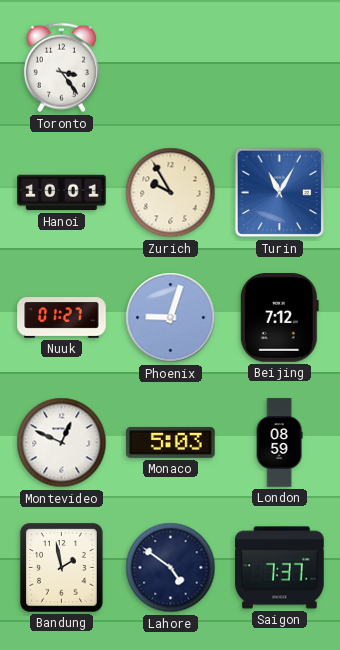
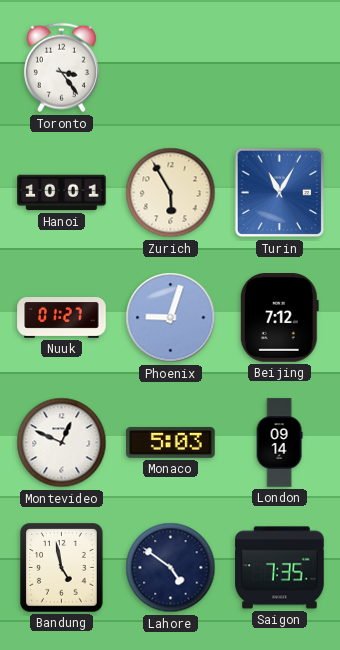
Zurich: 9:55 -> 5:55
London: 08:59 -> 09:14
Bandung: 1:58 -> 4:58
Saigon: 7:37 -> 7:35
